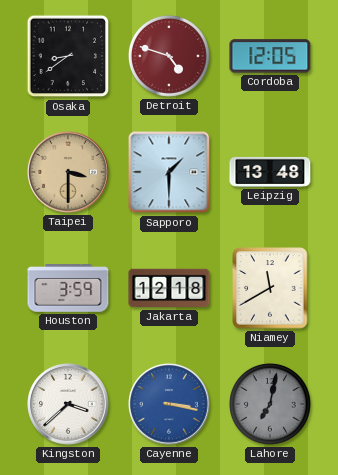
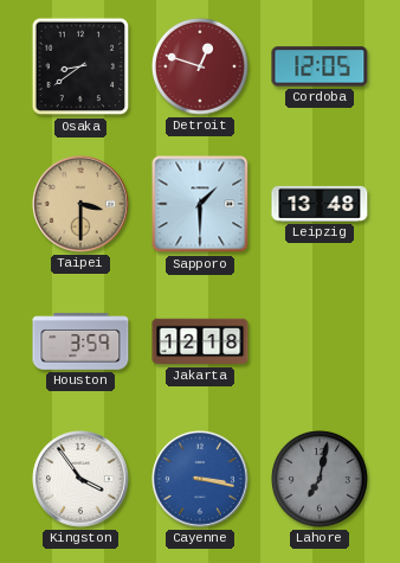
Detroit: 4:48 -> 12:48
Niamey: 11:40 -> none
Kingston: 3:38 -> 3:54
